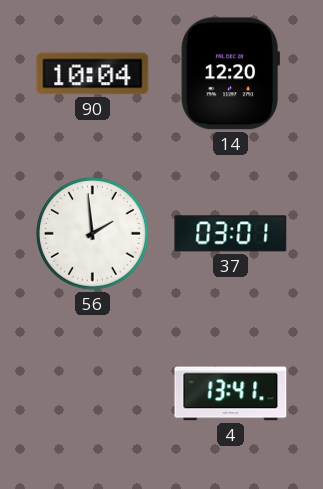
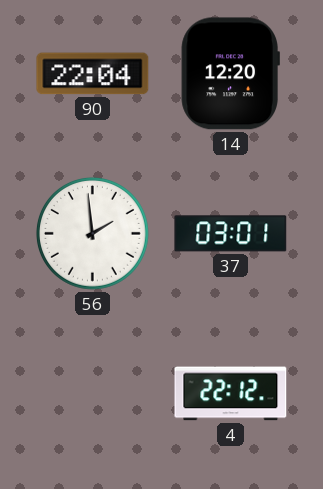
90: 10:04 -> 22:04
4: 13:41 -> 22:12
